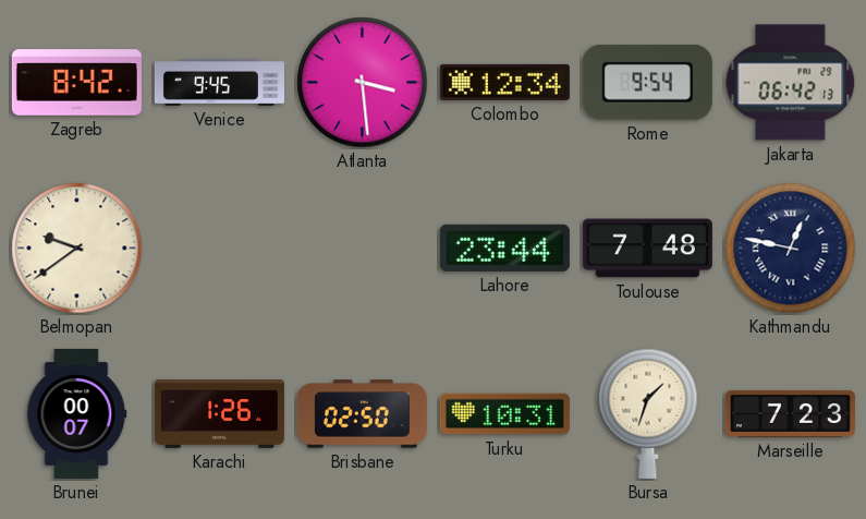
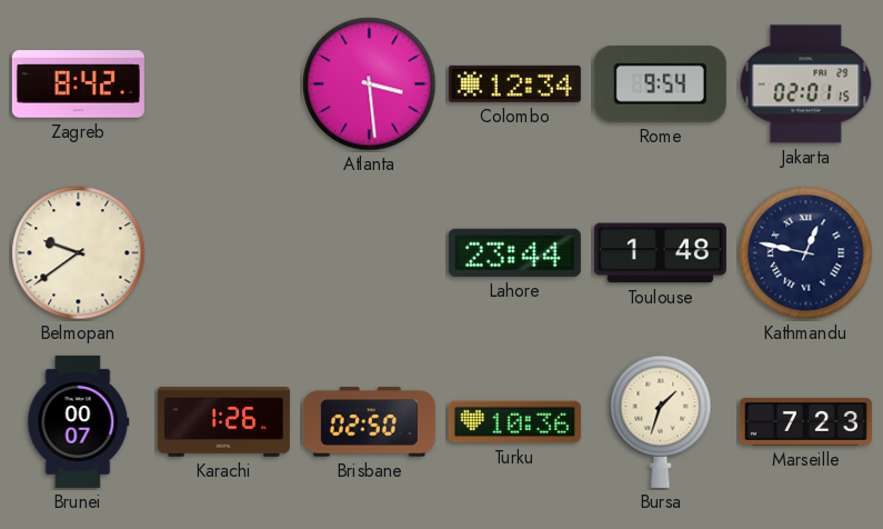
Venice: 9:45 -> none
Jakarta: 06:42 -> 02:01
Toulouse: 7:48 -> 1:48
Turku: 10:31 -> 10:36
